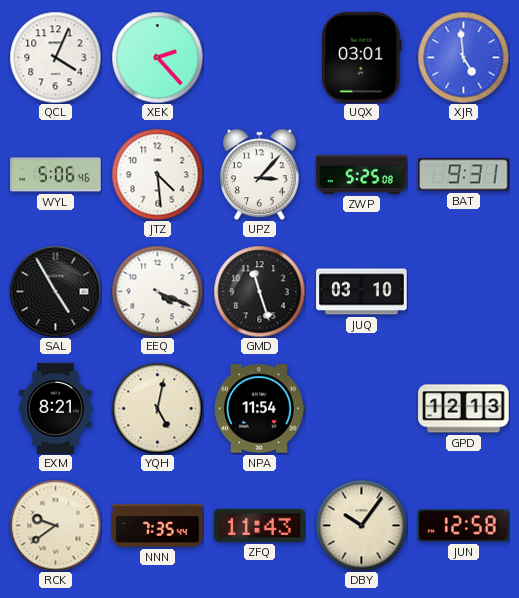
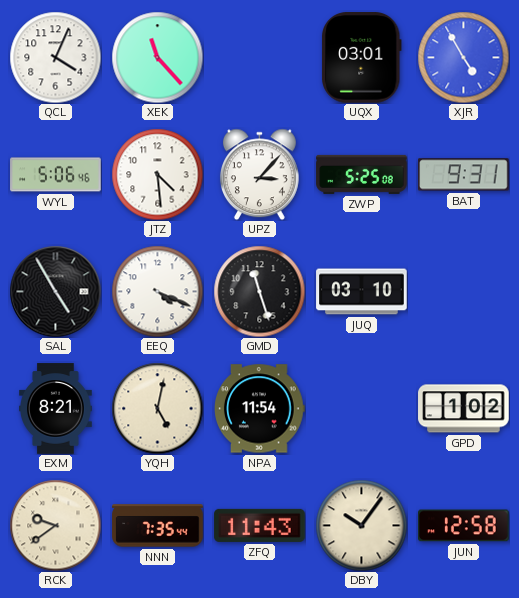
XEK: 2:23 -> 11:23
XJR: 4:59 -> 4:55
GPD: 12:13 -> 1:02
